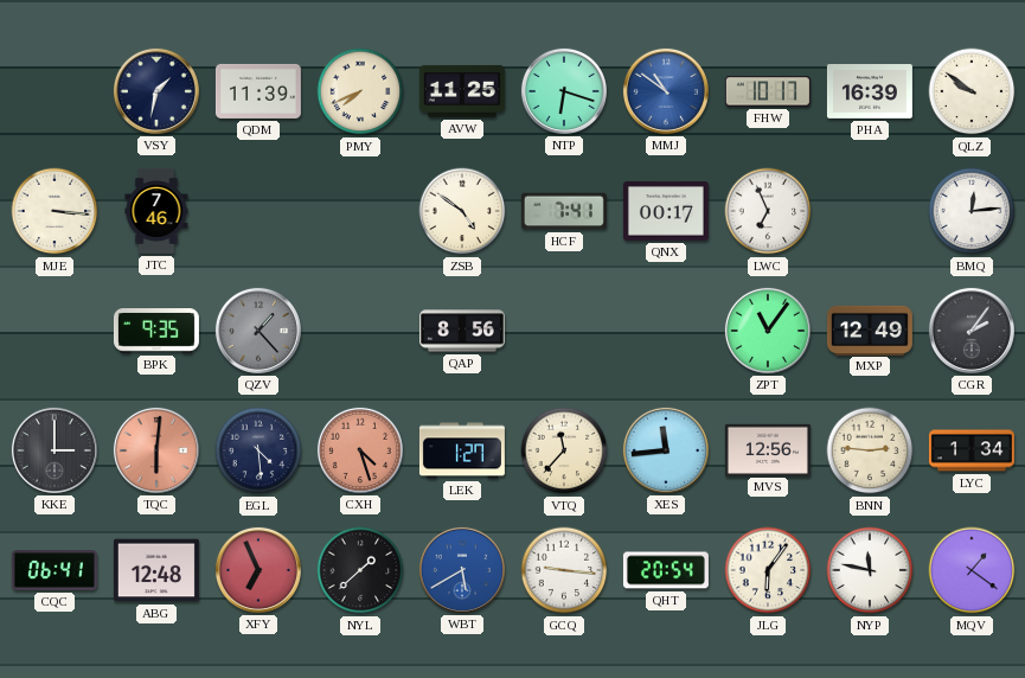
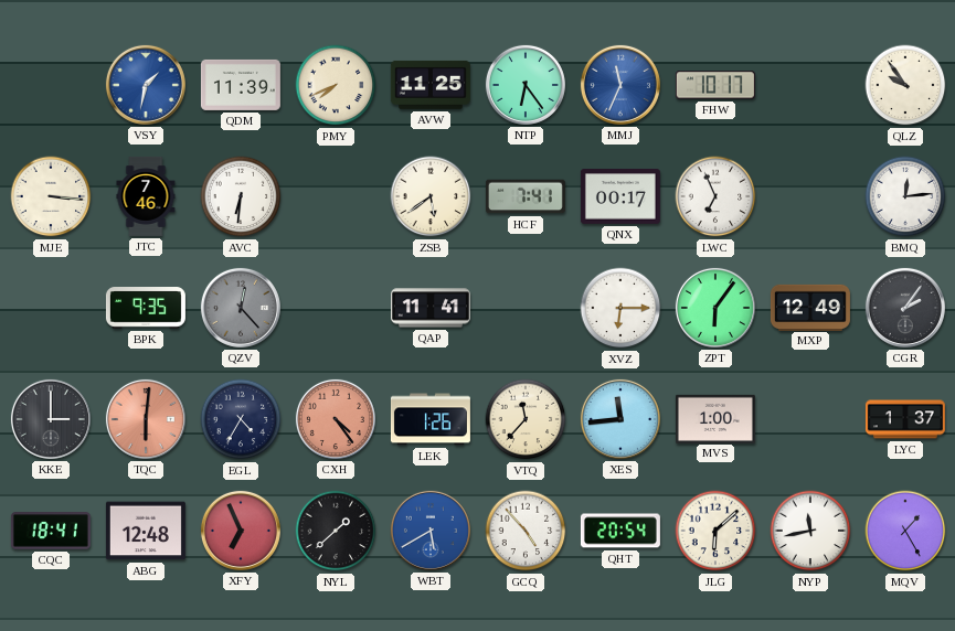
VSY dial: navy -> blue
NTP: 6:18 -> 6:24
MMJ: 10:51 -> 11:34
PHA: 16:39 -> none
QLZ: 9:51 -> 9:54
AVC: none -> 6:31
ZSB: 4:51 -> 5:39
QZV: 1:23 -> 12:23
QAP: 8:56 -> 11:41
XVZ: none -> 6:15
ZPT: 11:06 -> 6:06
EGL: 4:29 -> 4:35
CXH: 4:27 -> 4:24
LEK: 1:27 -> 1:26
MVS: 12:56 -> 1:00
BNN: 2:46 -> none
LYC: 1:34 -> 1:37
CQC: 06:41 -> 18:41
GCQ: 9:16 -> 4:53
JLG: 6:06 -> 6:08
NYP: 11:47 -> 11:43
MQV: 1:21 -> 1:25
